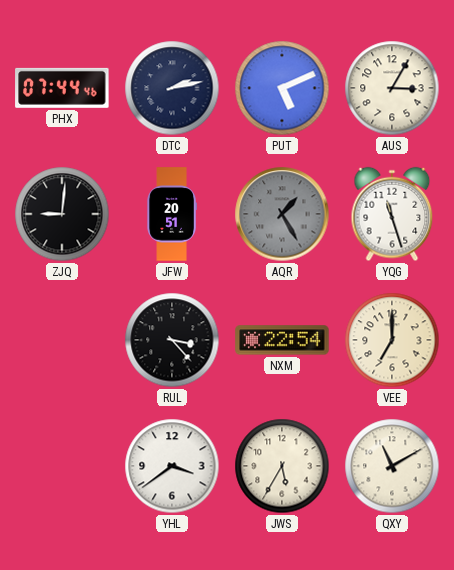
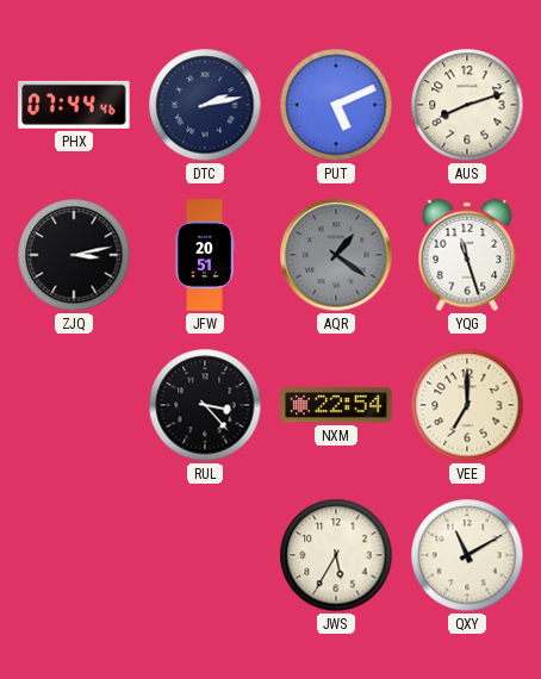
AUS: 3:05 -> 8:12
ZJQ: 9:01 -> 3:13
AQR: 1:25 -> 1:21
YHL: 3:39 -> none
